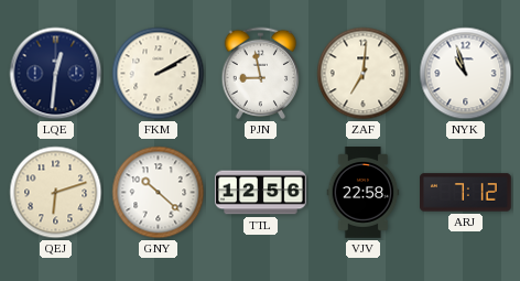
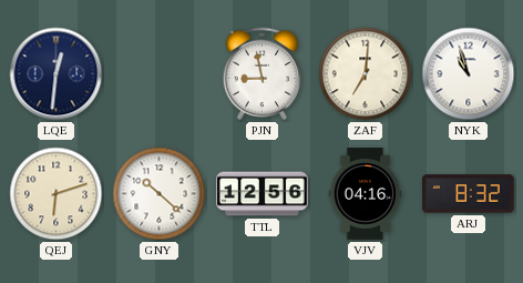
FKM: 2:10 -> none
VJV: 22:58 -> 04:16
ARJ: 7:12 -> 8:32
